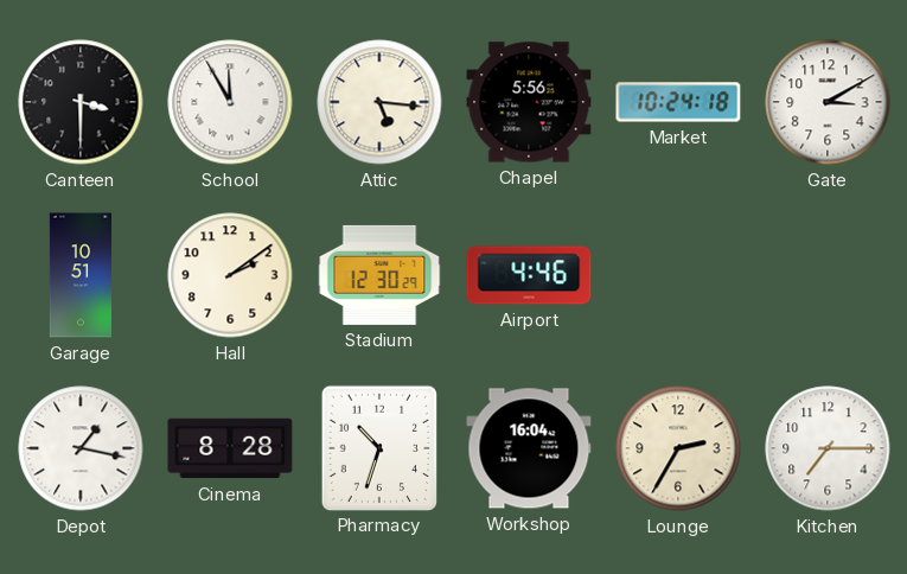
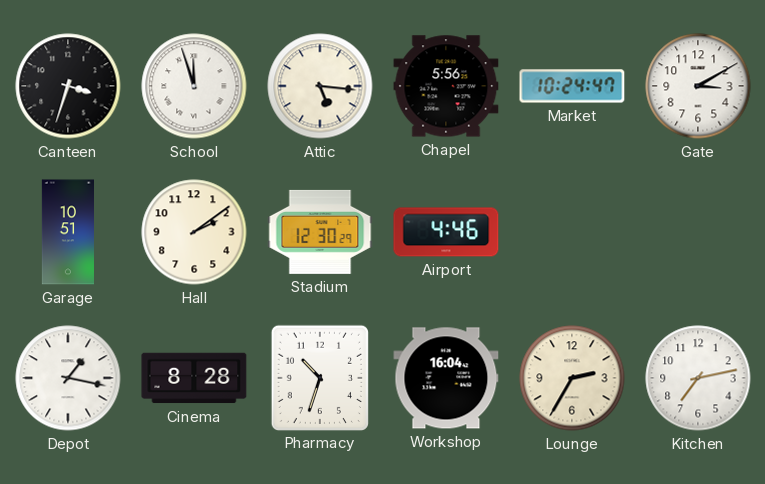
Canteen: 3:30 -> 3:33
School: 11:55 -> 11:57
Market: 10:24:18 -> 10:24:47
Kitchen: 7:15 -> 7:13
